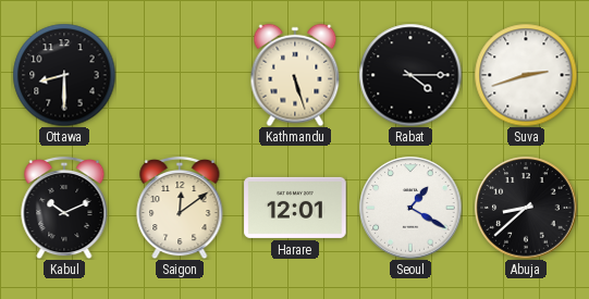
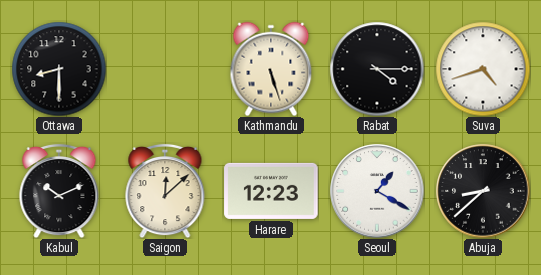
Suva: 2:42 -> 4:42
Saigon: 12:09 -> 12:08
Harare: 12:01 -> 12:23
